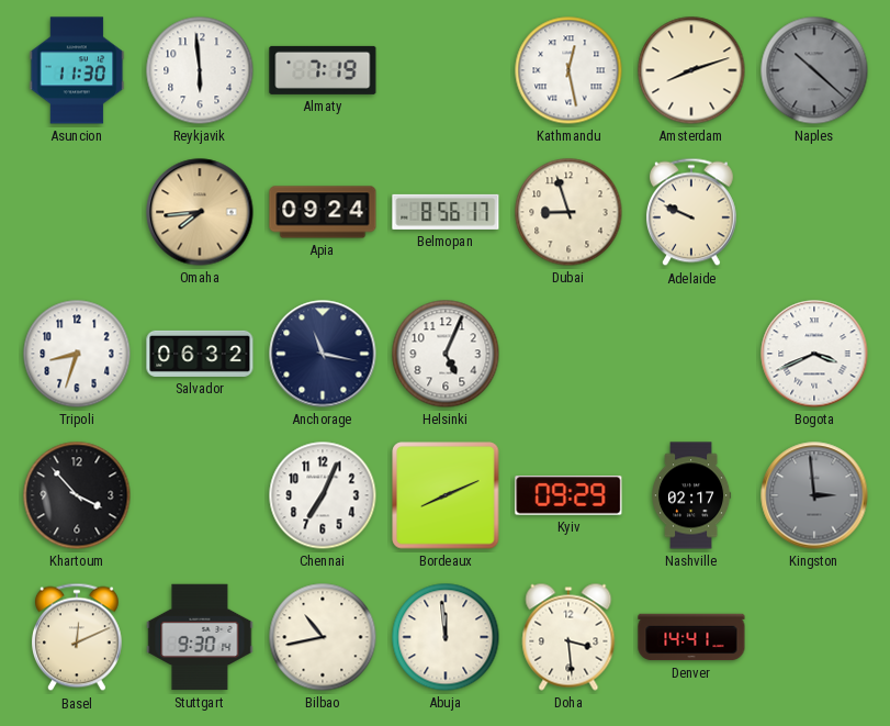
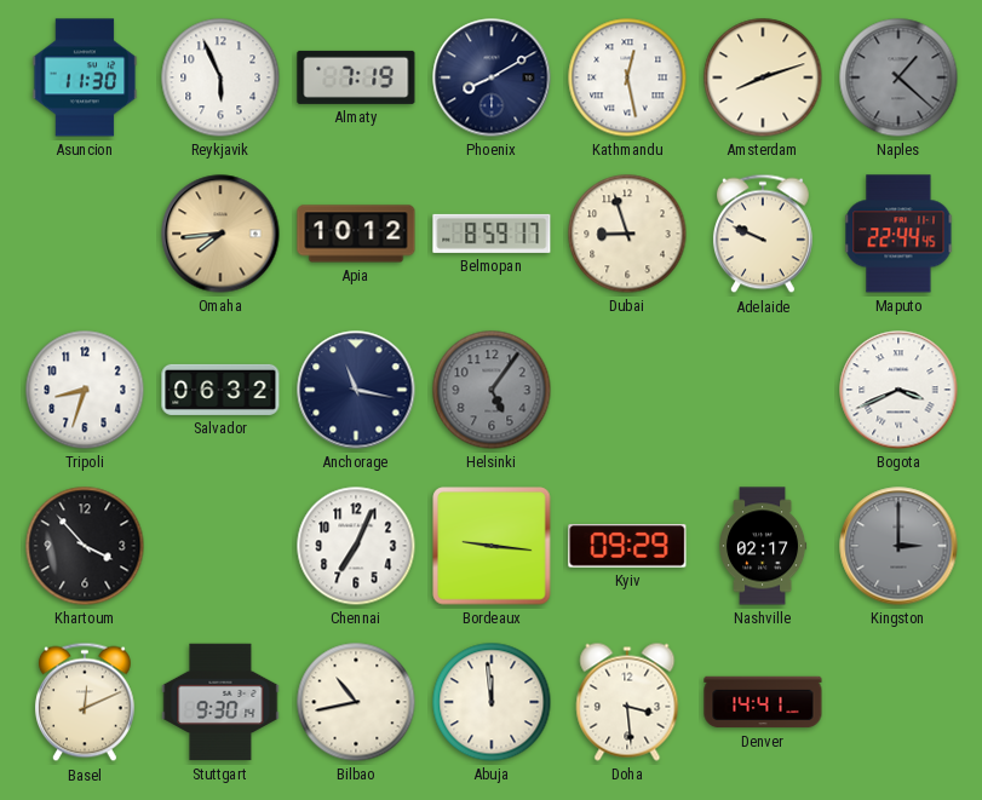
Reykjavik: 5:59 -> 5:56
Phoenix: none -> 8:10
Naples: 10:22 -> 1:22
Apia: 09:24 -> 10:12
Belmopan: 8:56 -> 8:59
Maputo: none -> 22:44
Helsinki: 5:04 -> 5:06
Helsinki dial: white -> grey
Bordeaux: 8:11 -> 9:16
Kingston: 2:59 -> 3:00
